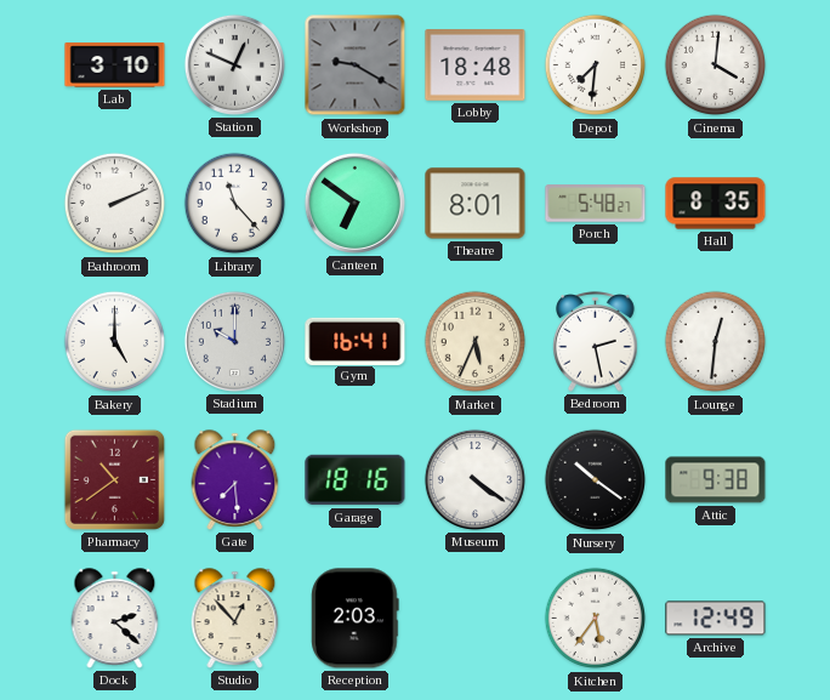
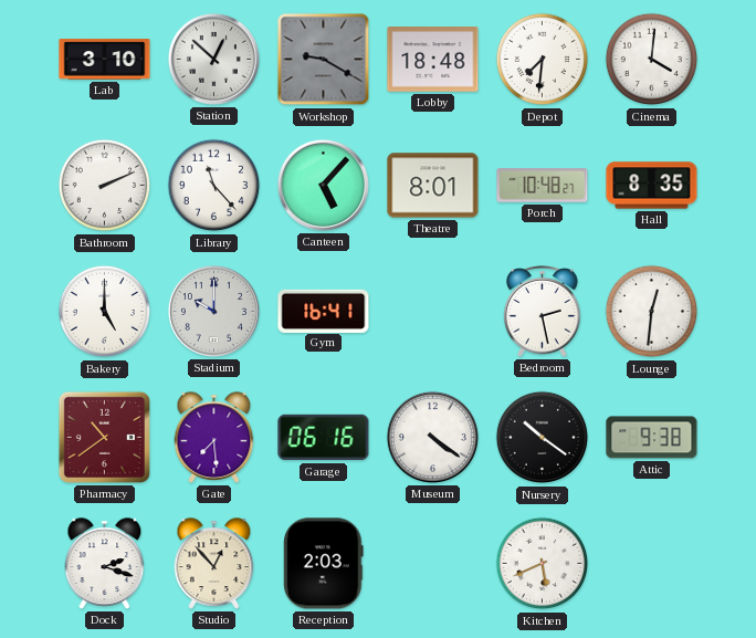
Station: 12:49 -> 12:52
Canteen: 6:51 -> 5:07
Porch: 5:48 -> 10:48
Market: 5:34 -> none
Garage: 18:16 -> 06:16
Dock: 2:22 -> 2:18
Kitchen: 5:36 -> 5:41
Archive: 12:49 -> none
